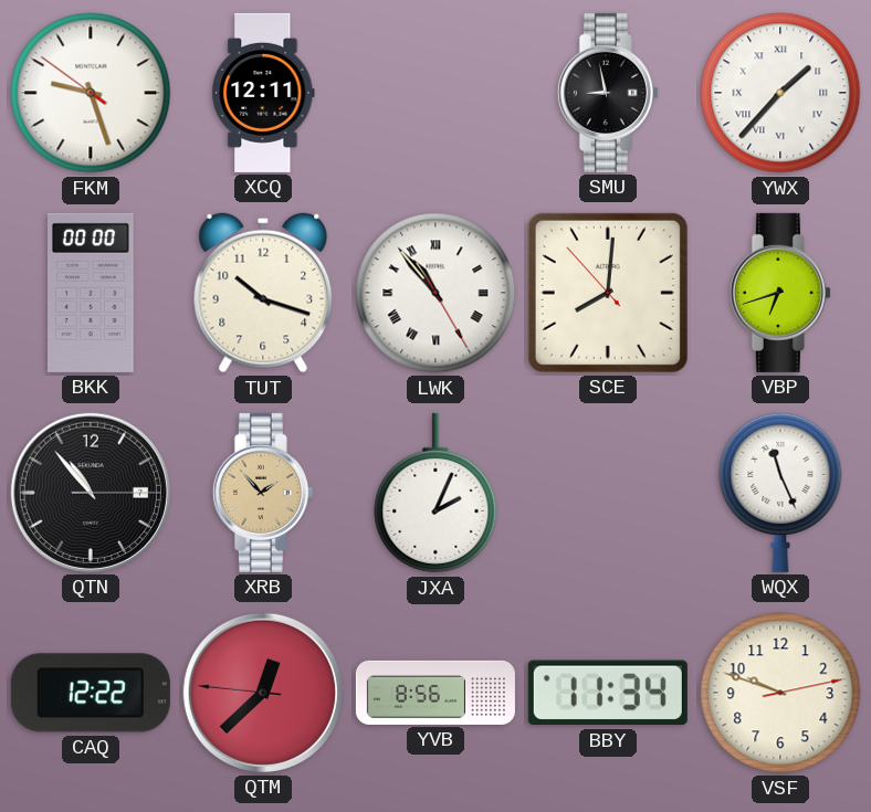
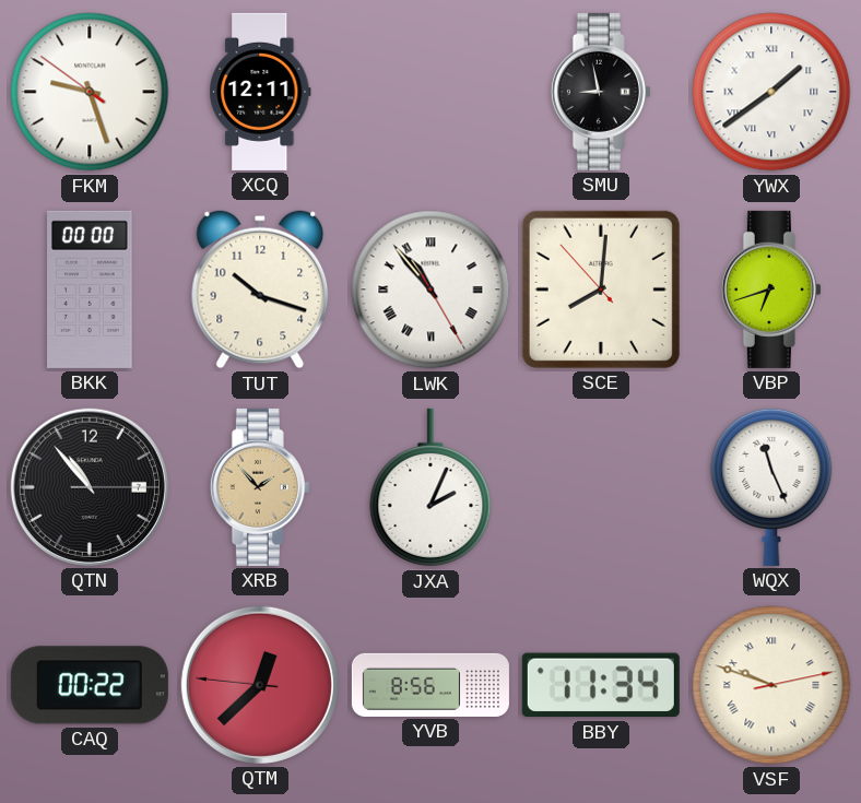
YWX: 1:37 -> 1:39
CAQ: 12:22 -> 00:22
VSF numerals: Arabic -> Roman
